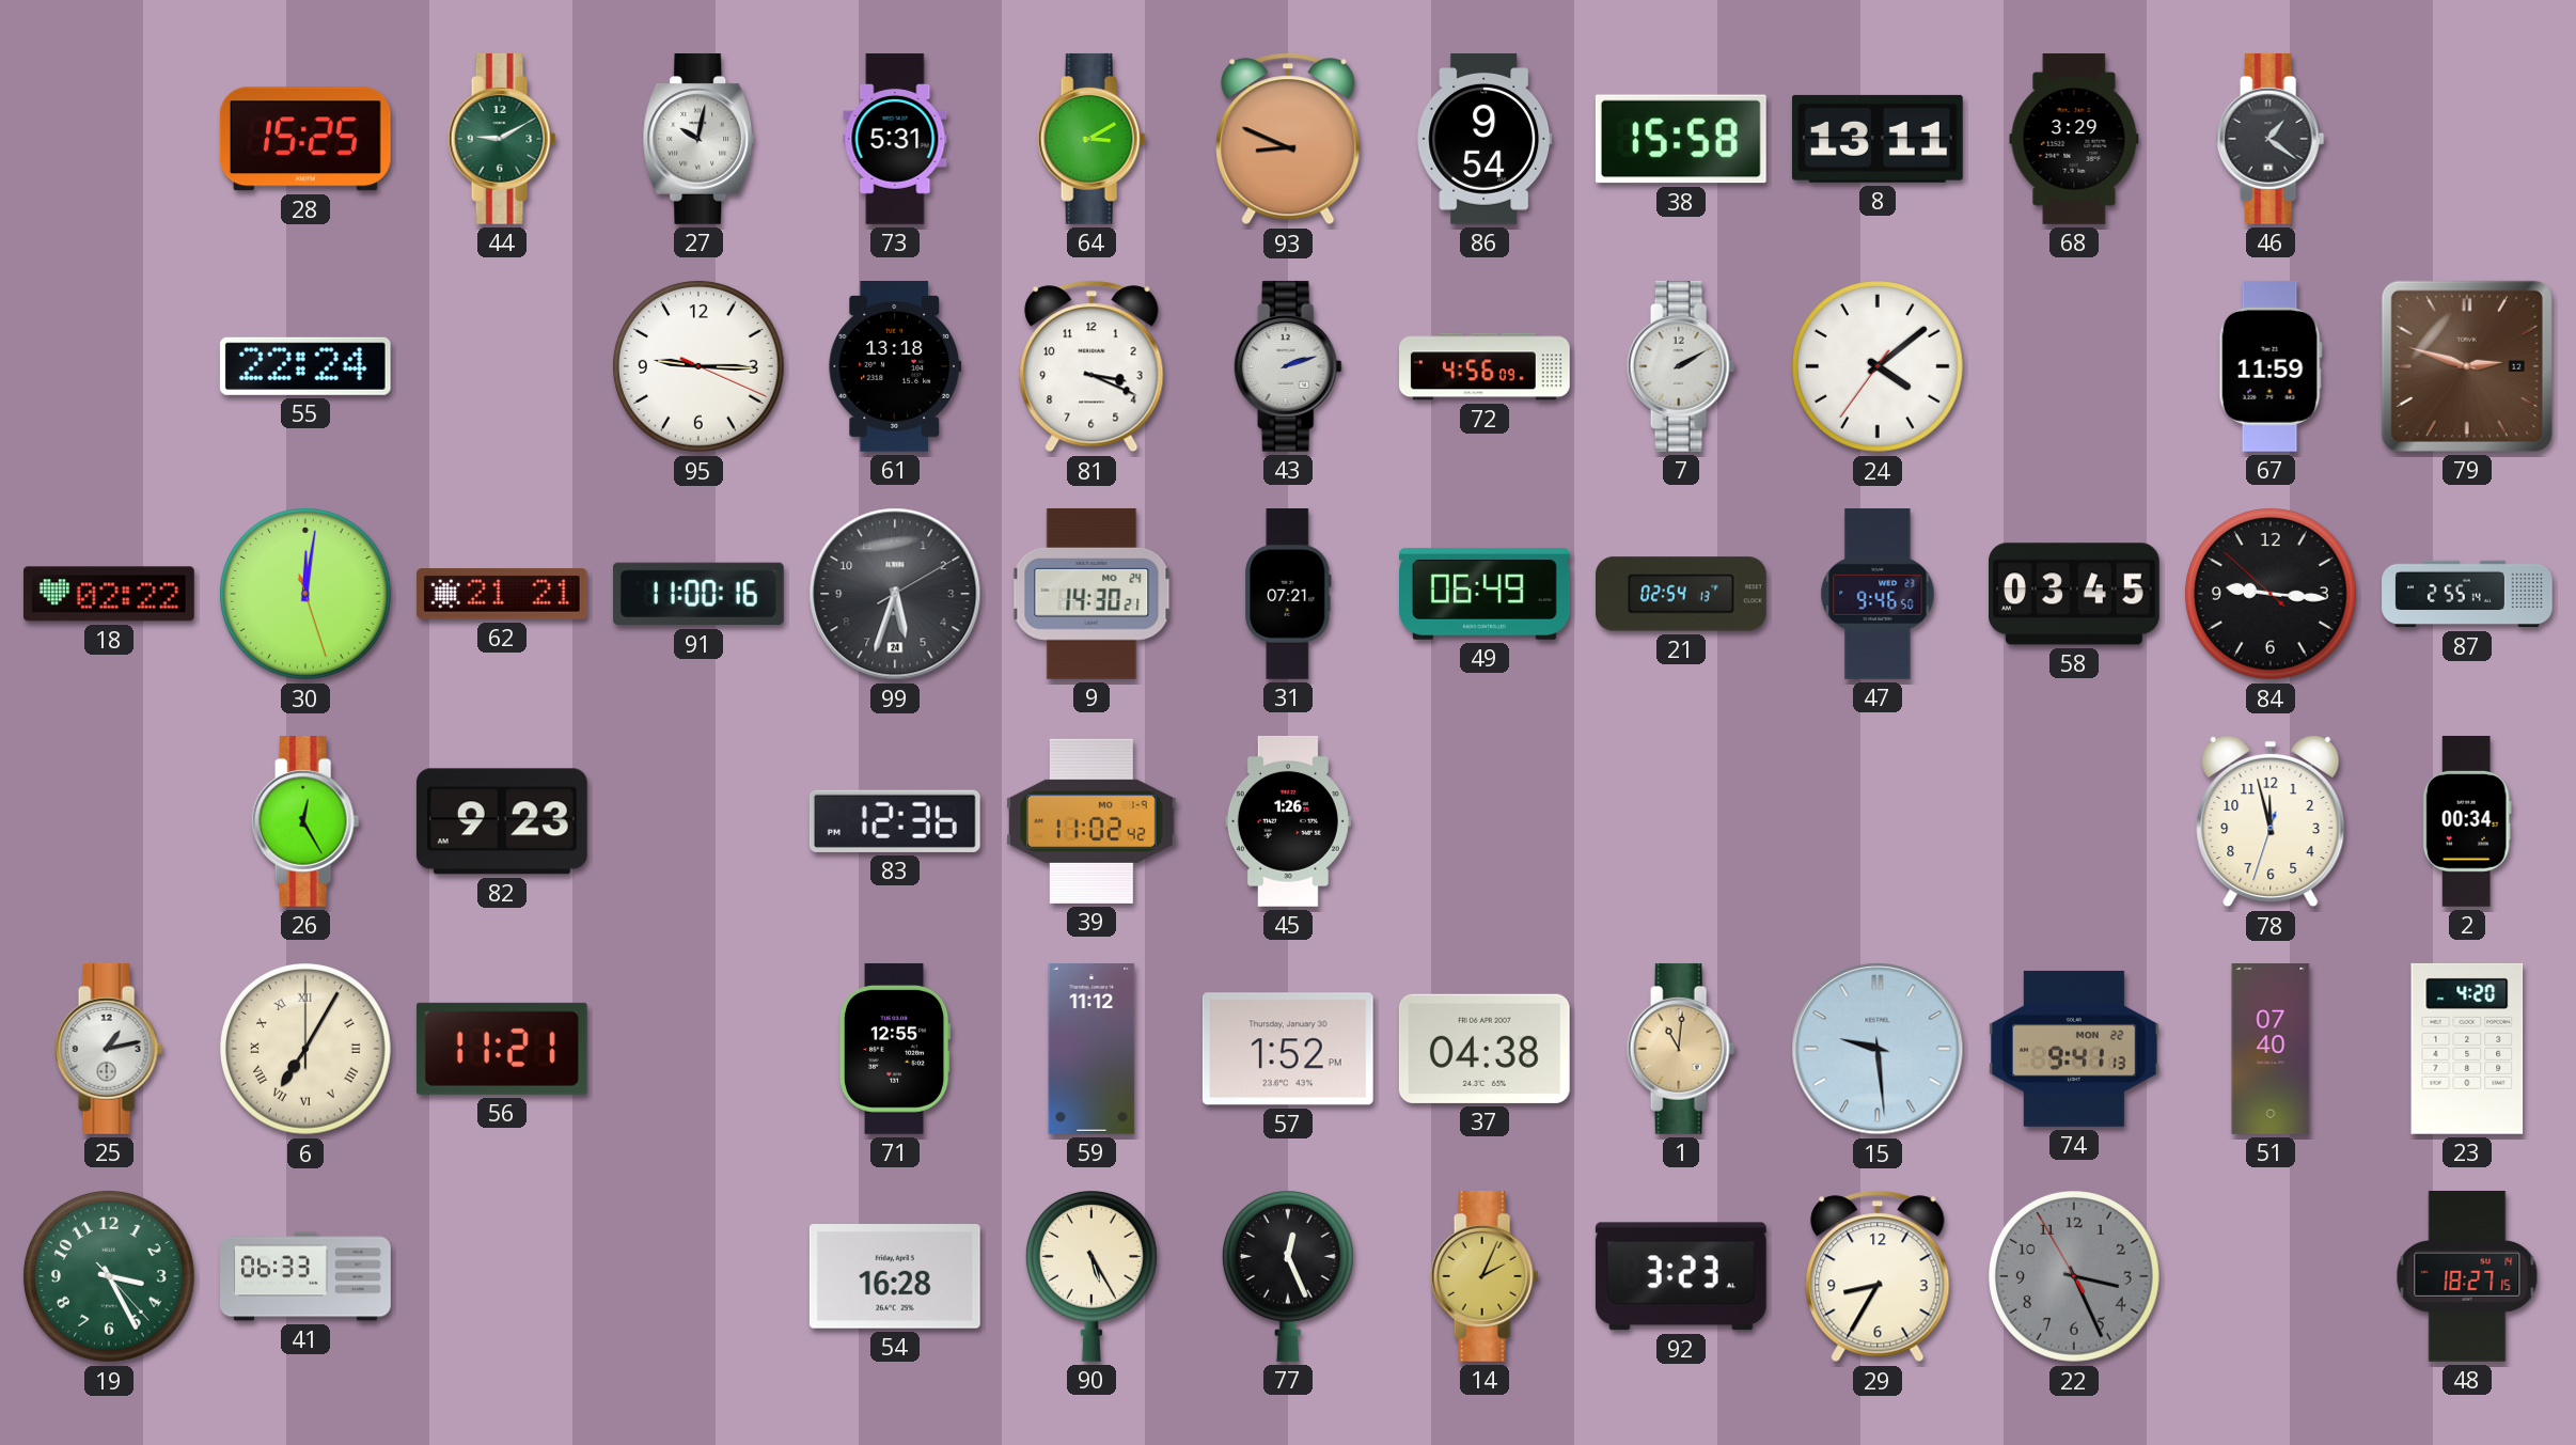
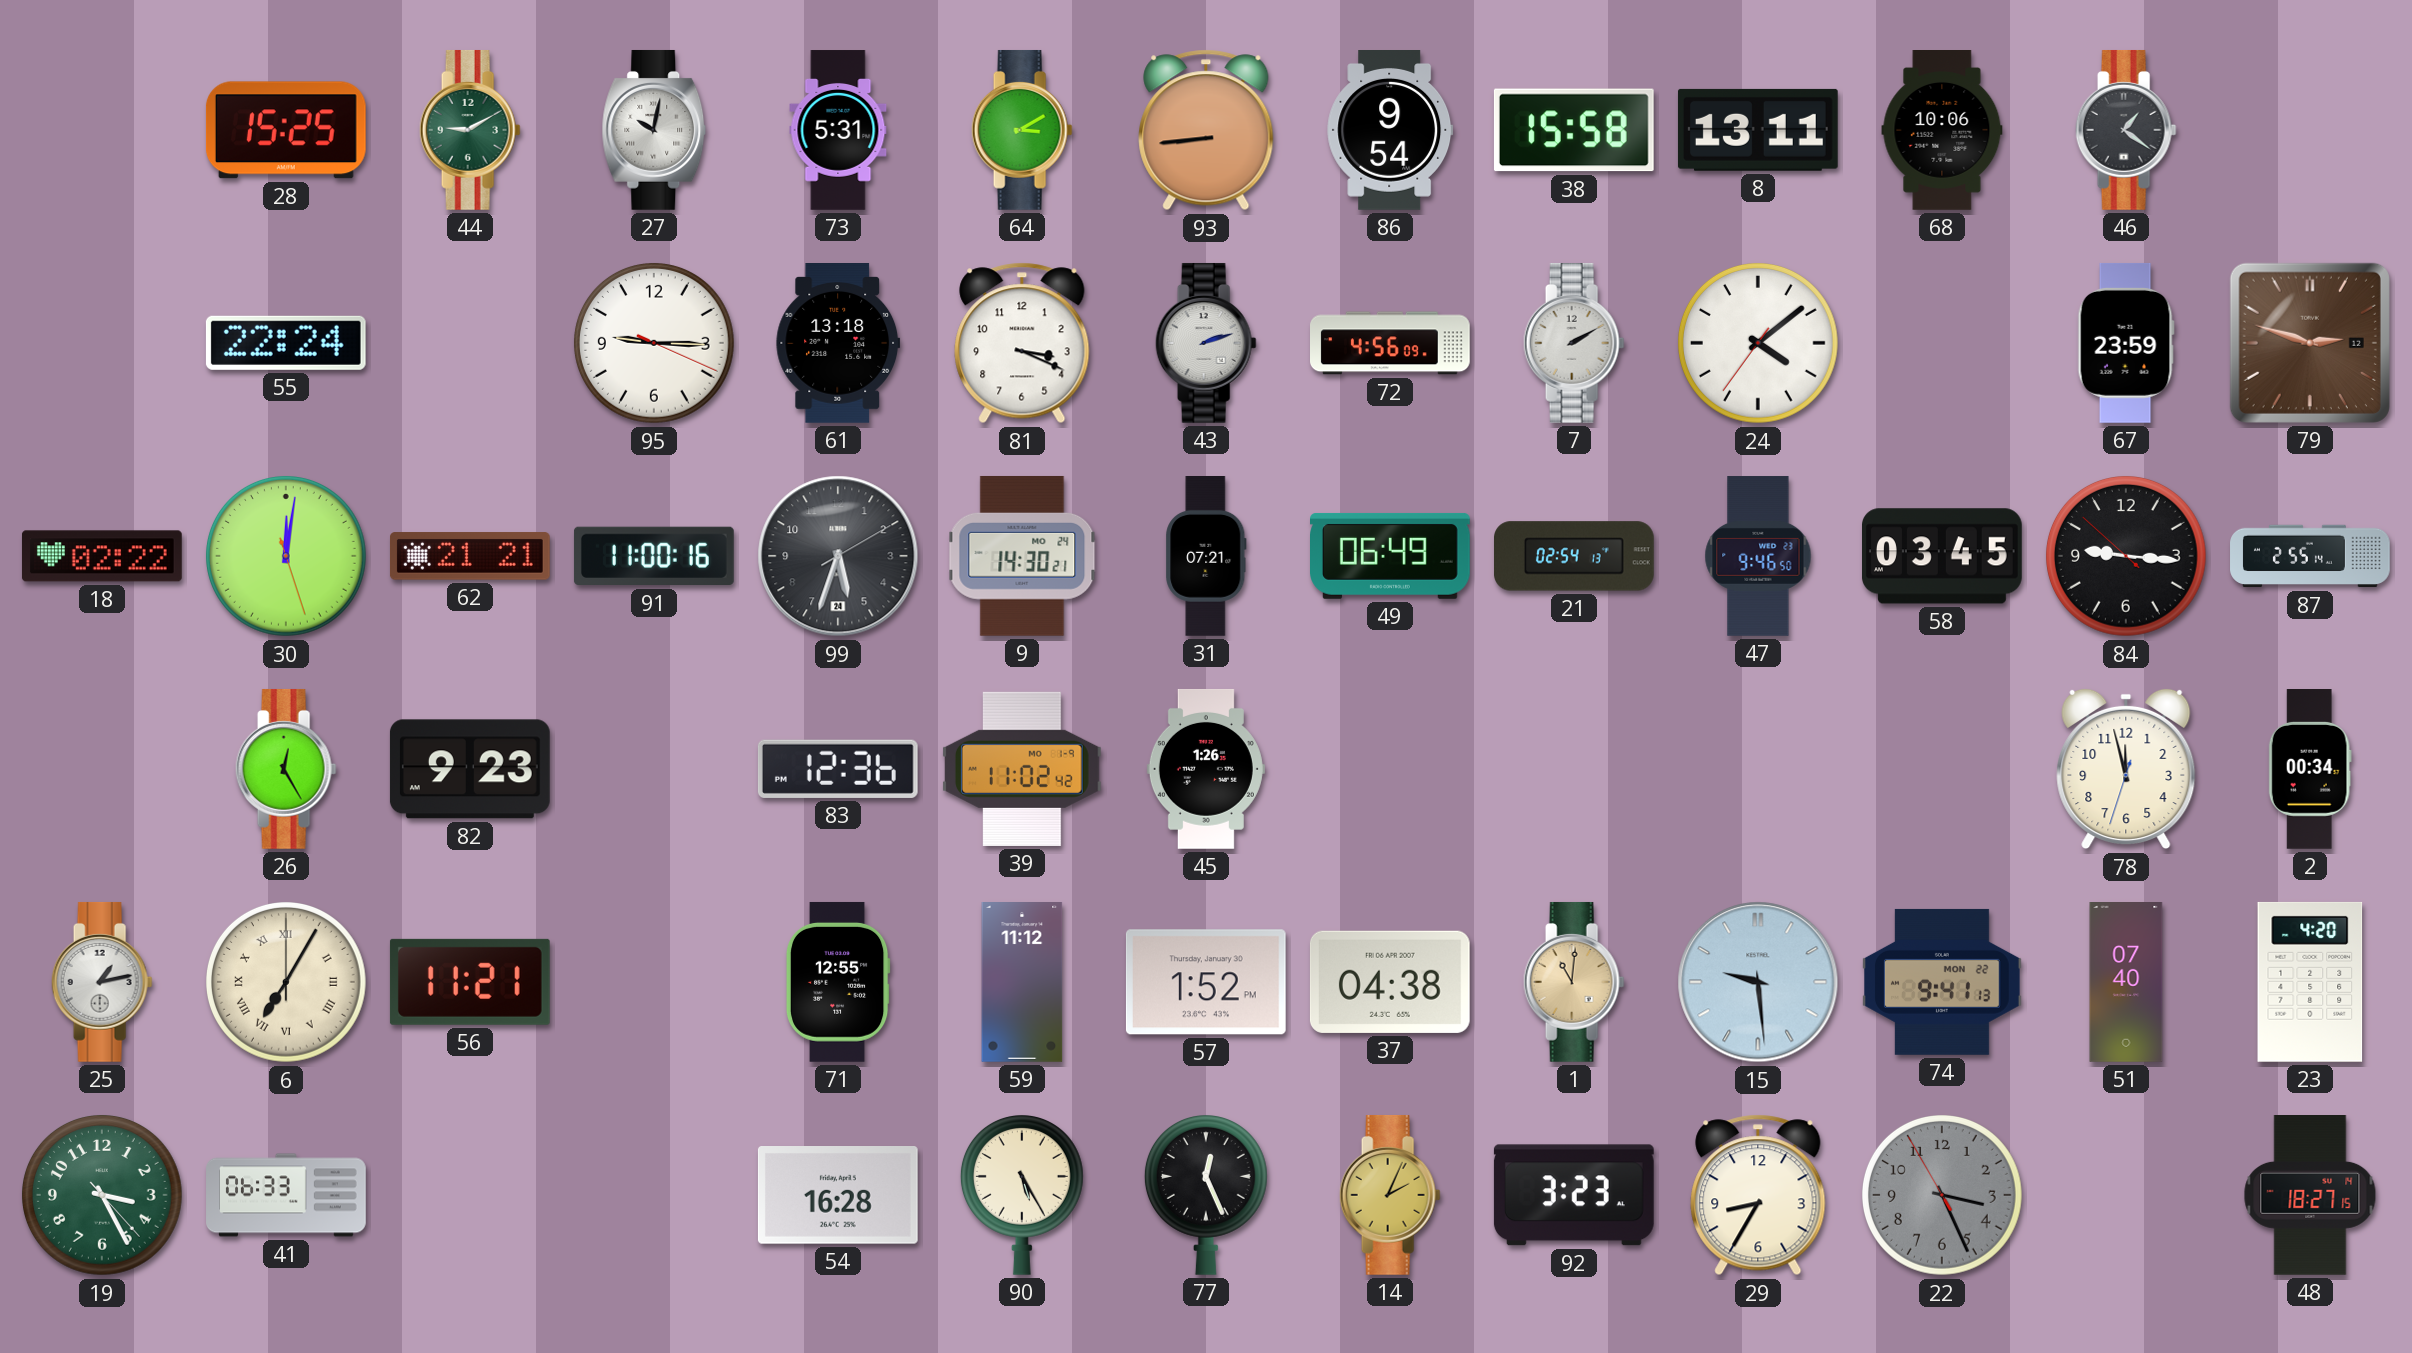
93: 8:49 -> 8:44
68: 3:29 -> 10:06
67: 11:59 -> 23:59
